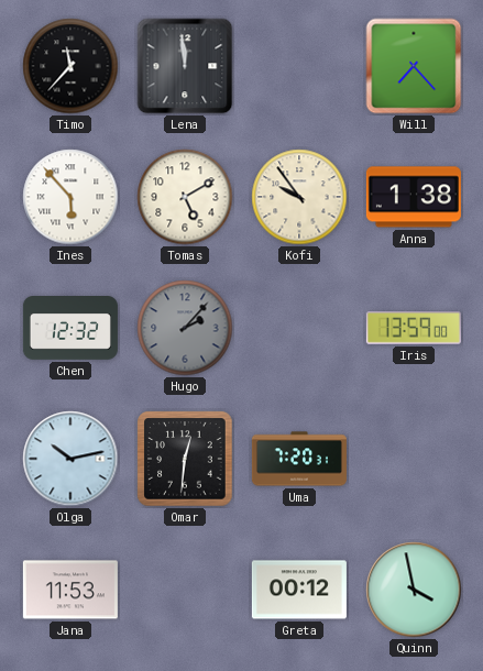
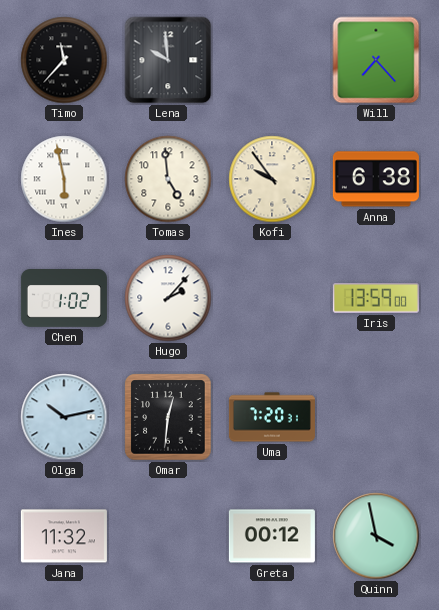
Lena: 11:59 -> 9:59
Ines: 5:53 -> 5:58
Tomas: 5:10 -> 4:59
Anna: 1:38 -> 6:38
Chen: 12:32 -> 1:02
Hugo dial: grey -> white
Jana: 11:53 -> 11:32
